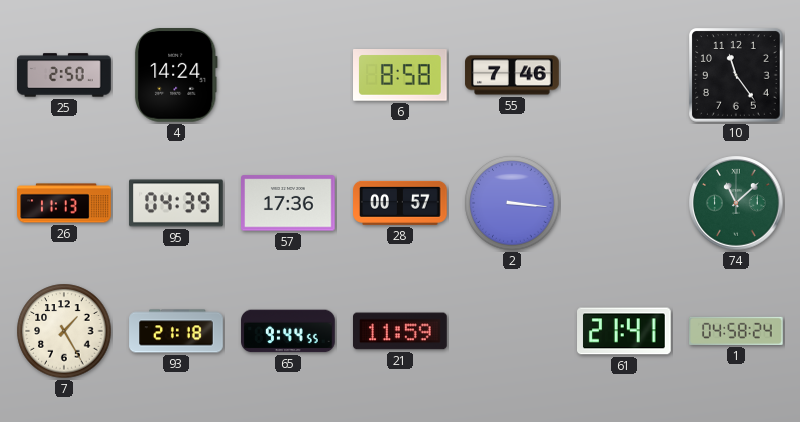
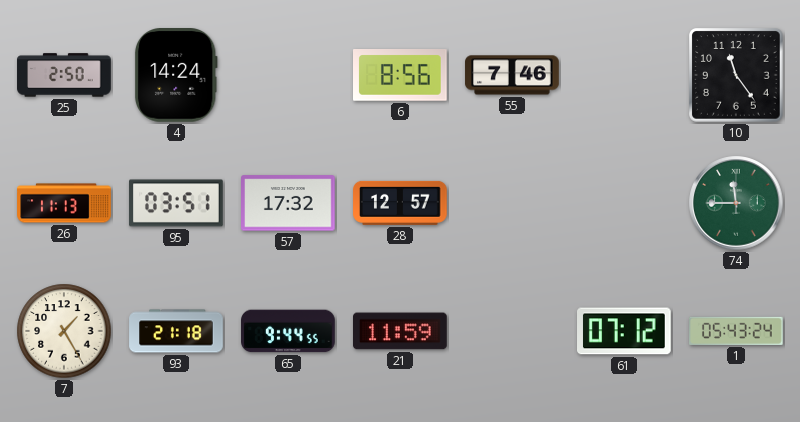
6: 8:58 -> 8:56
95: 04:39 -> 03:51
57: 17:36 -> 17:32
28: 00:57 -> 12:57
2: 3:16 -> none
74: 11:08 -> 11:45
61: 21:41 -> 07:12
1: 04:58 -> 05:43
